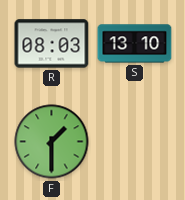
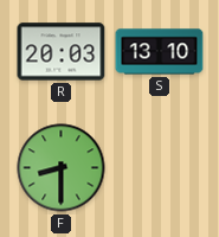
R: 08:03 -> 20:03
F: 1:30 -> 8:30
